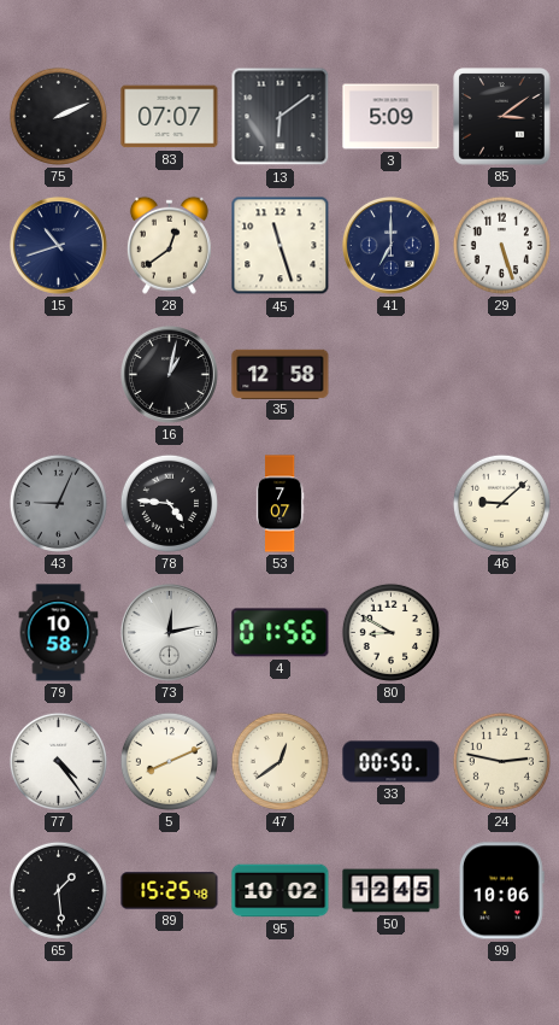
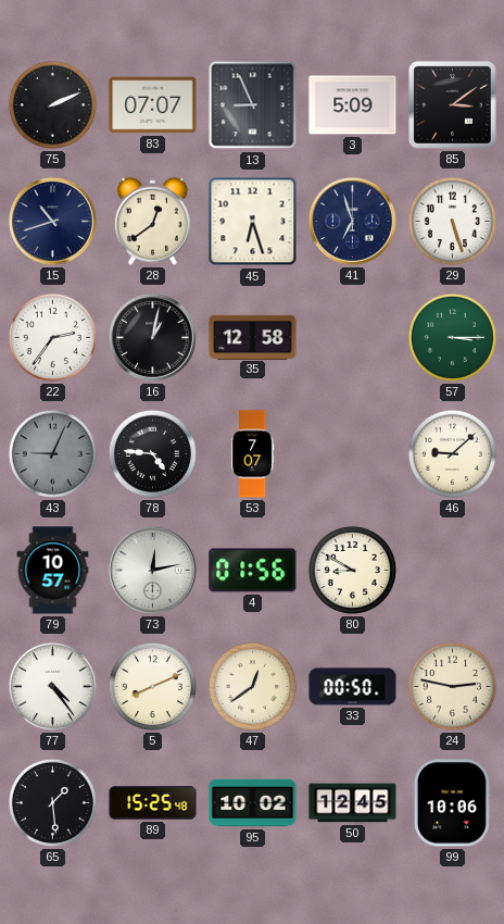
13: 6:09 -> 8:56
45: 11:27 -> 6:27
41: 7:00 -> 6:57
22: none -> 2:36
57: none -> 3:15
79: 10:58 -> 10:57
